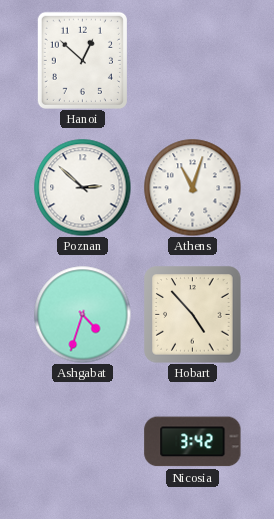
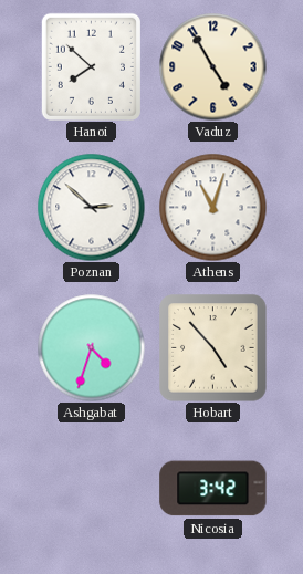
Hanoi: 12:52 -> 7:52
Vaduz: none -> 4:55
